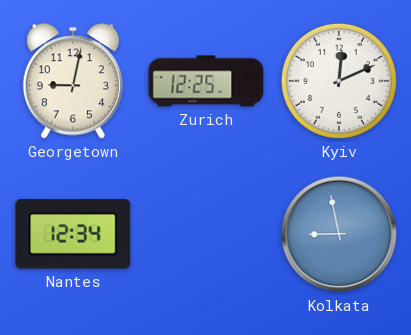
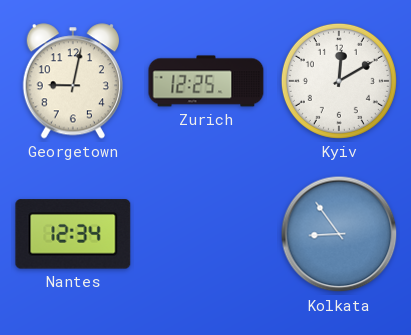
Kyiv: 12:11 -> 12:10
Kolkata: 8:58 -> 8:54
